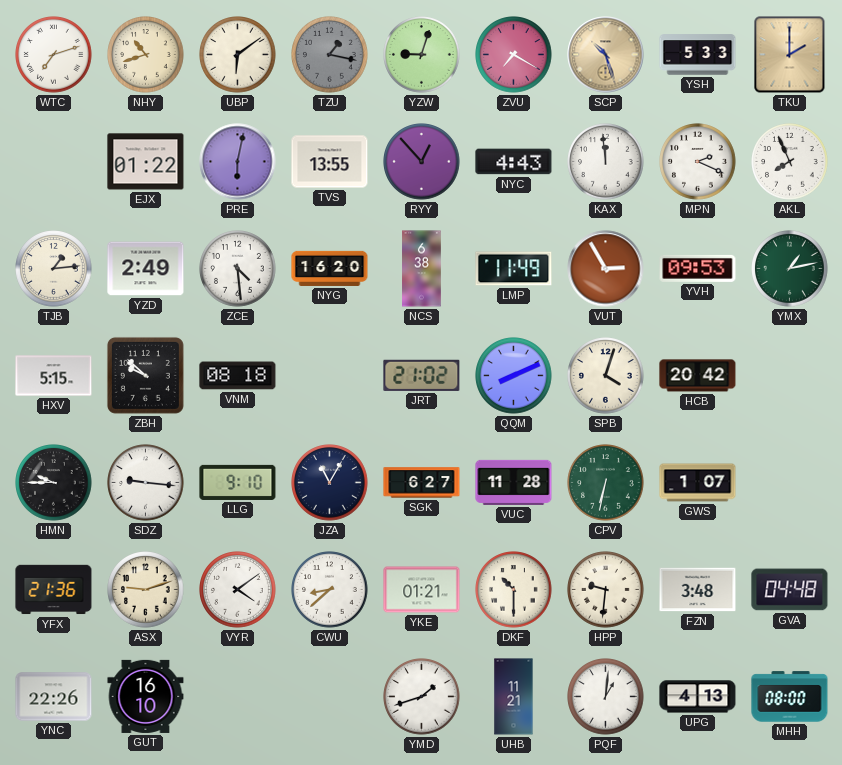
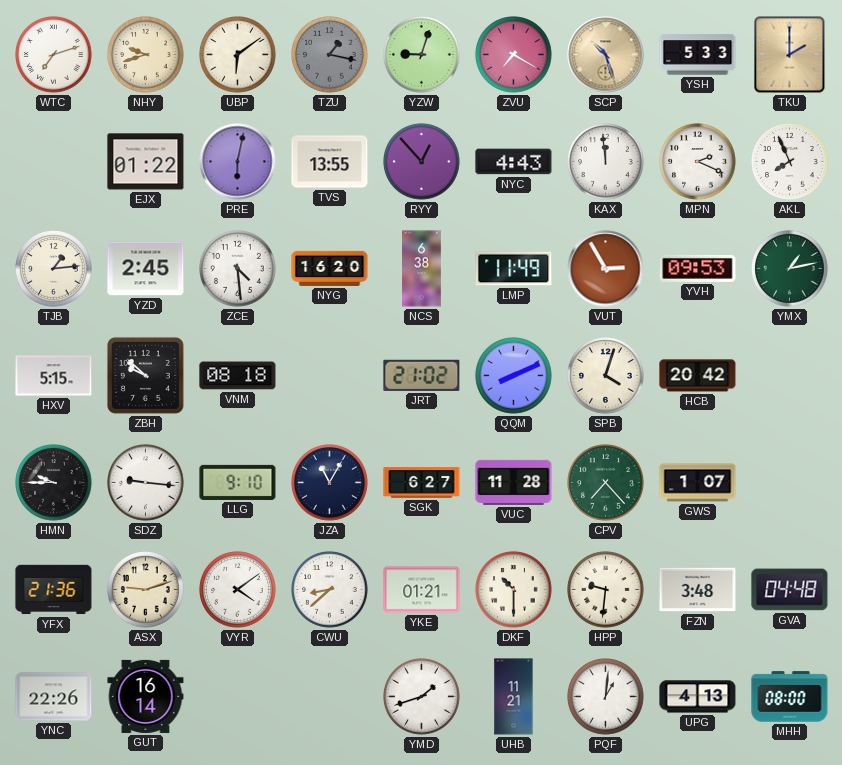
NHY: 10:42 -> 9:42
YZD: 2:49 -> 2:45
CPV: 6:32 -> 7:23
GUT: 16:10 -> 16:14
